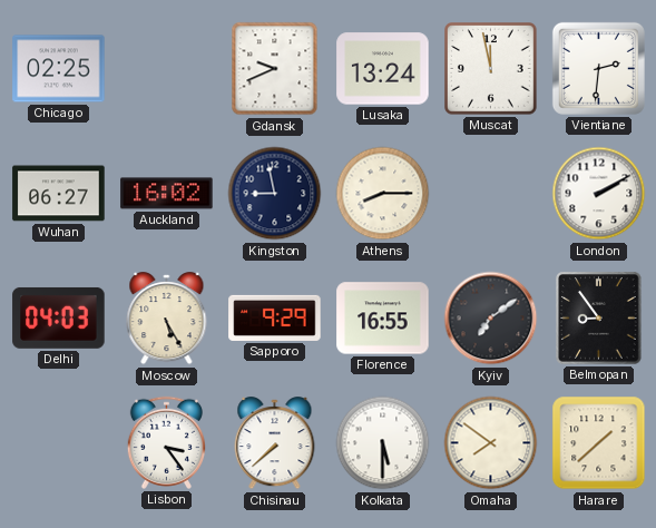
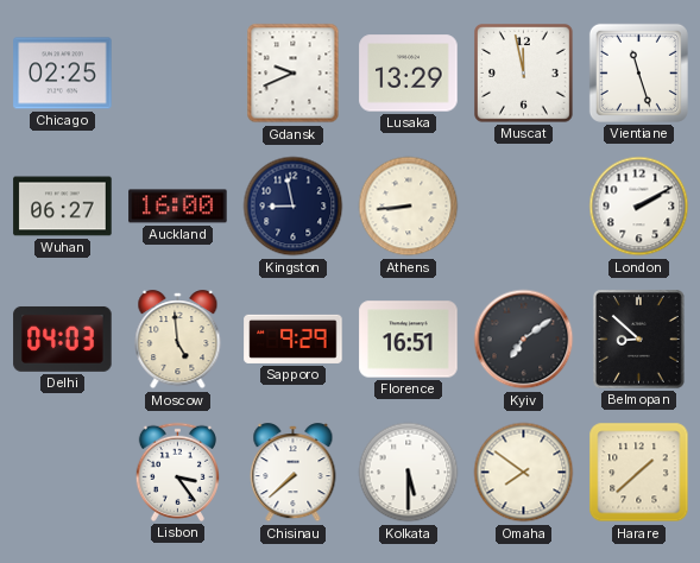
Lusaka: 13:24 -> 13:29
Vientiane: 2:31 -> 11:27
Auckland: 16:02 -> 16:00
Athens: 8:15 -> 8:44
Moscow: 5:25 -> 4:59
Florence: 16:55 -> 16:51
Belmopan: 8:54 -> 8:52
